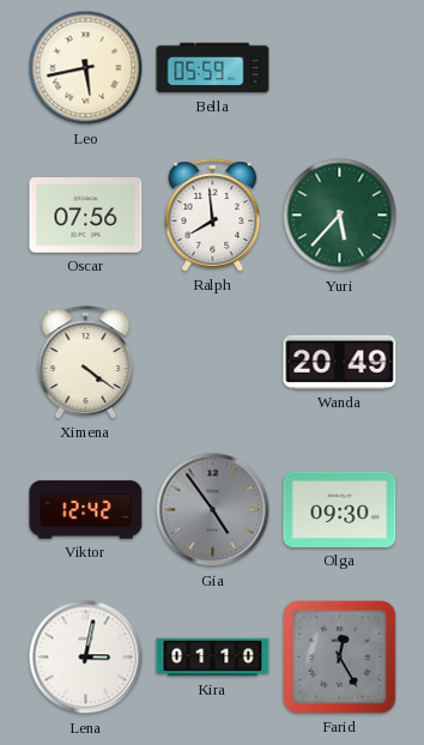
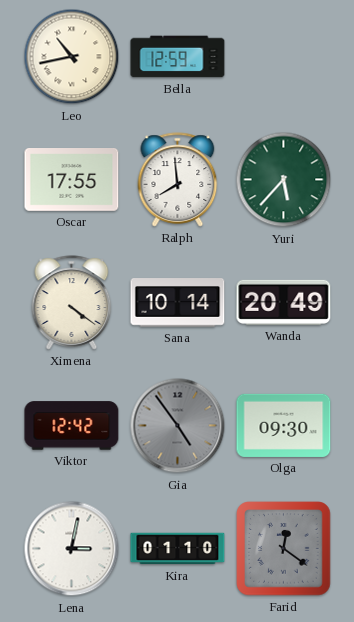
Leo: 5:43 -> 10:43
Bella: 05:59 -> 12:59
Oscar: 07:56 -> 17:55
Sana: none -> 10:14
Farid: 12:25 -> 12:21
